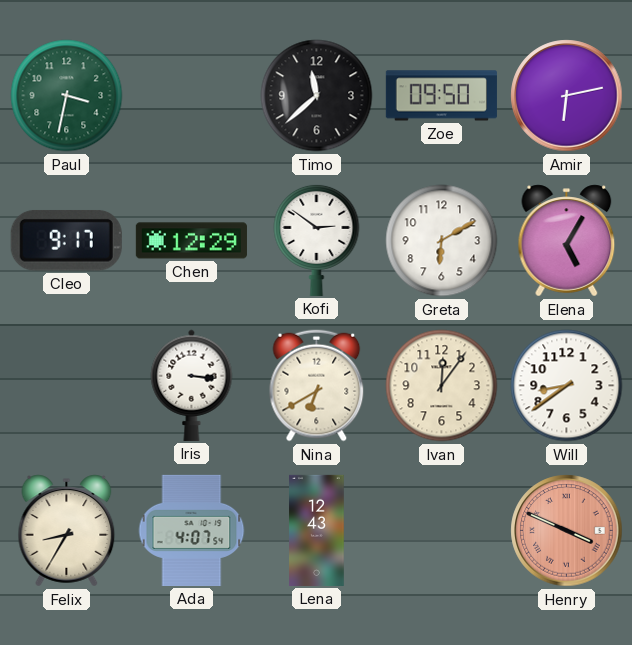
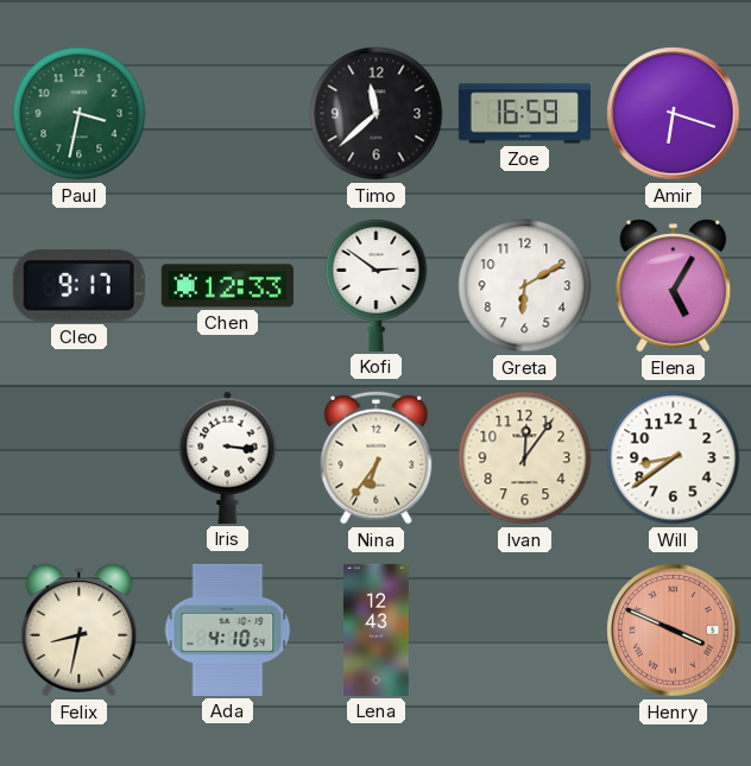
Zoe: 09:50 -> 16:59
Amir: 6:13 -> 6:18
Chen: 12:29 -> 12:33
Nina: 6:40 -> 6:36
Felix: 8:35 -> 8:32
Ada: 4:07 -> 4:10
